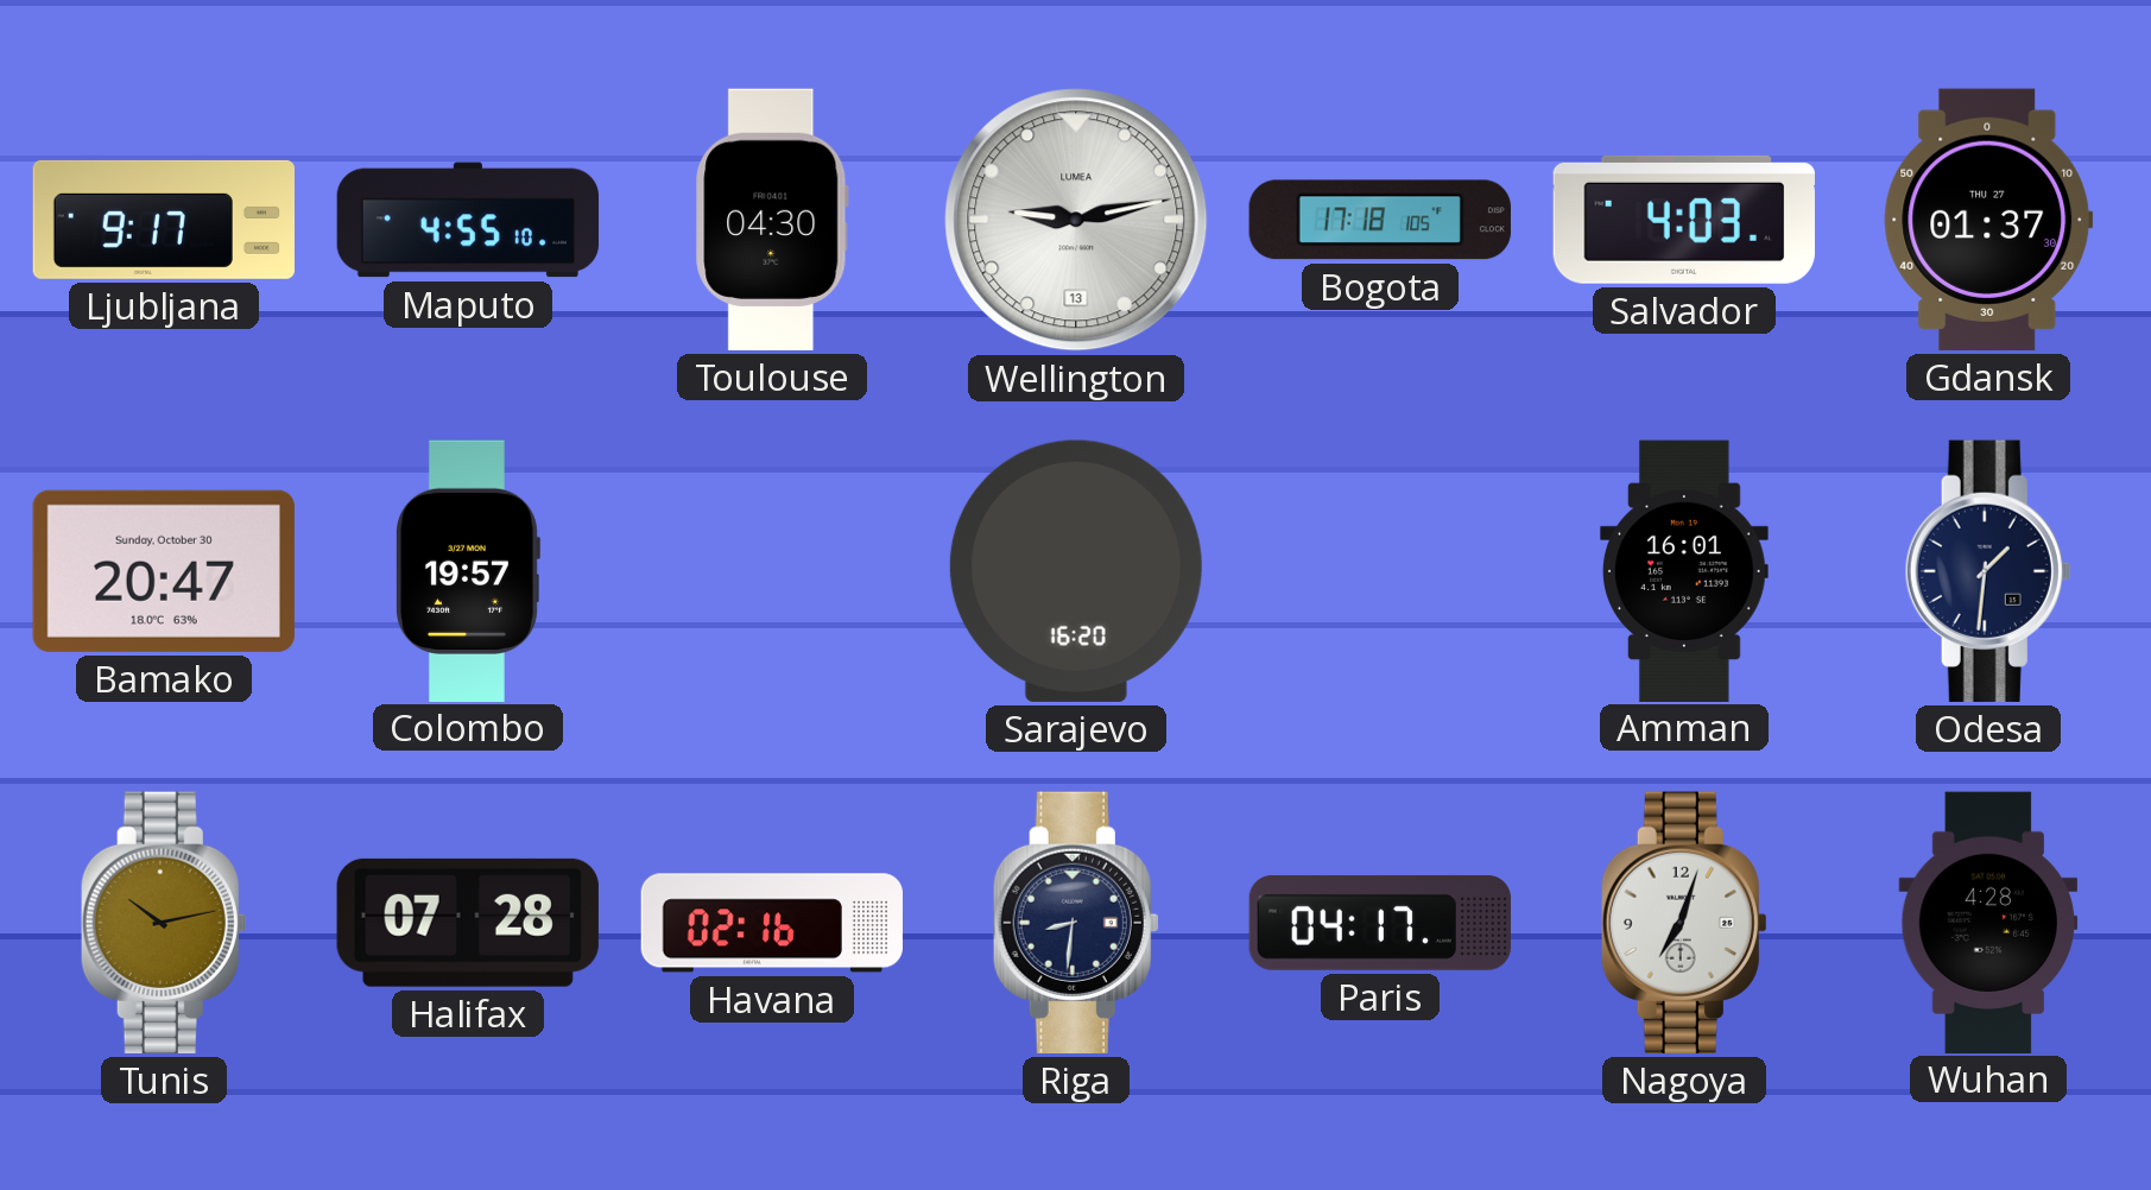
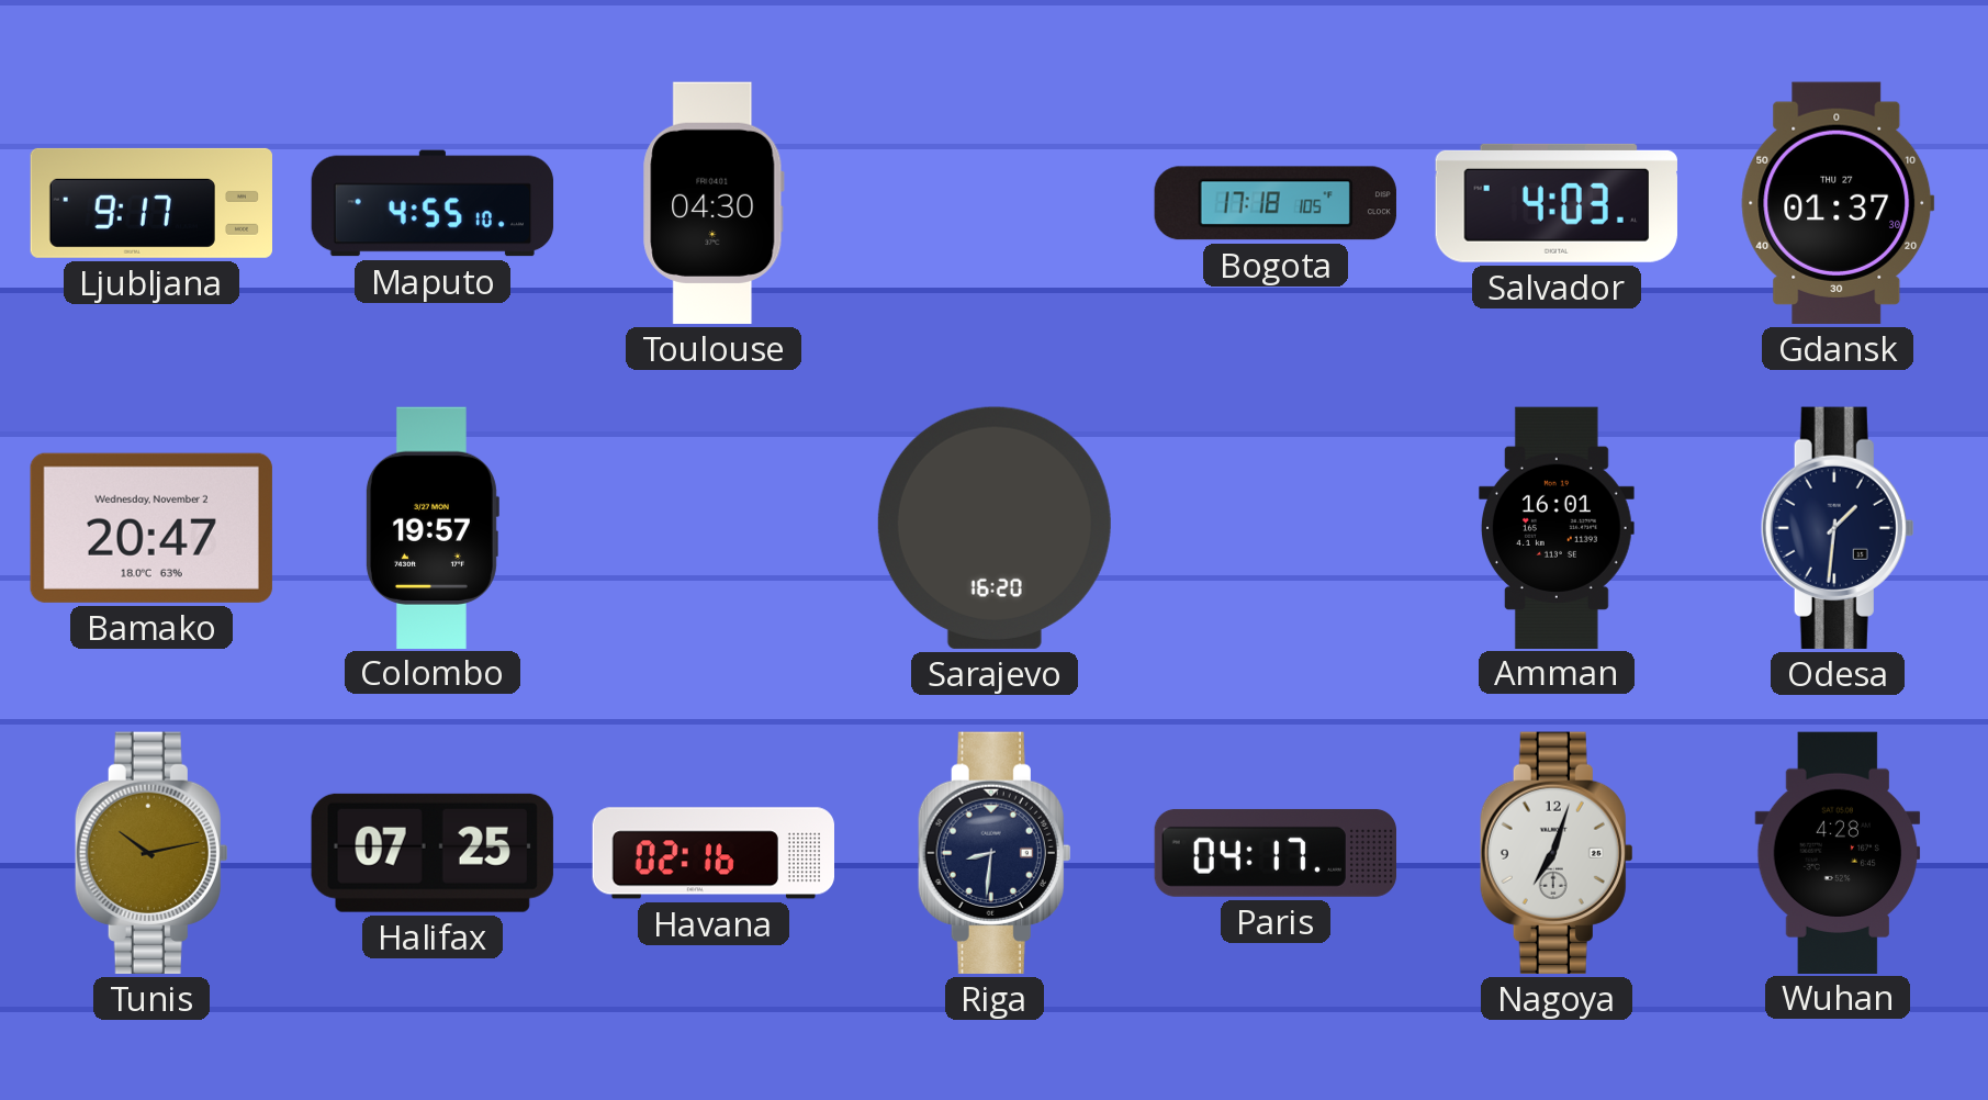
Wellington: 9:13 -> none
Bamako date: Sunday, October 30 -> Wednesday, November 2
Halifax: 07:28 -> 07:25
